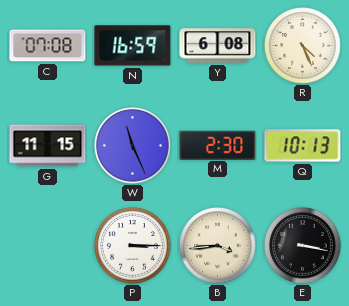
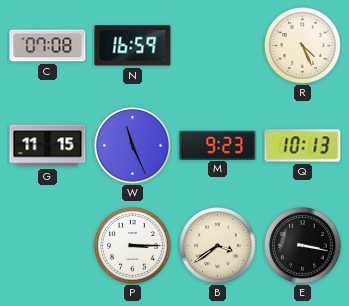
Y: 6:08 -> none
M: 2:30 -> 9:23
B: 3:44 -> 3:39
